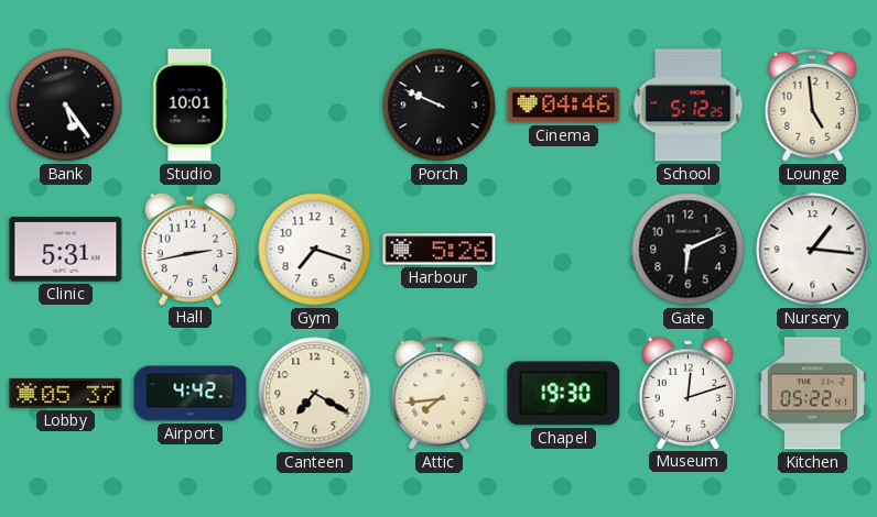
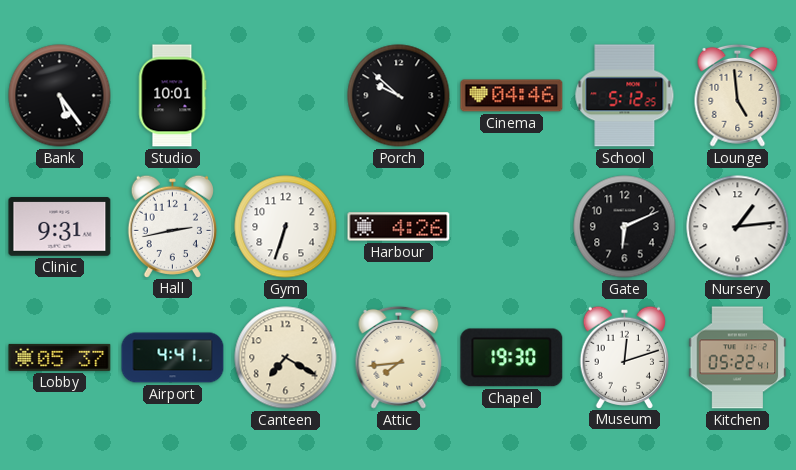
Porch: 9:49 -> 9:52
Clinic: 5:31 -> 9:31
Gym: 7:18 -> 6:33
Harbour: 5:26 -> 4:26
Nursery: 1:16 -> 1:14
Airport: 4:42 -> 4:41
